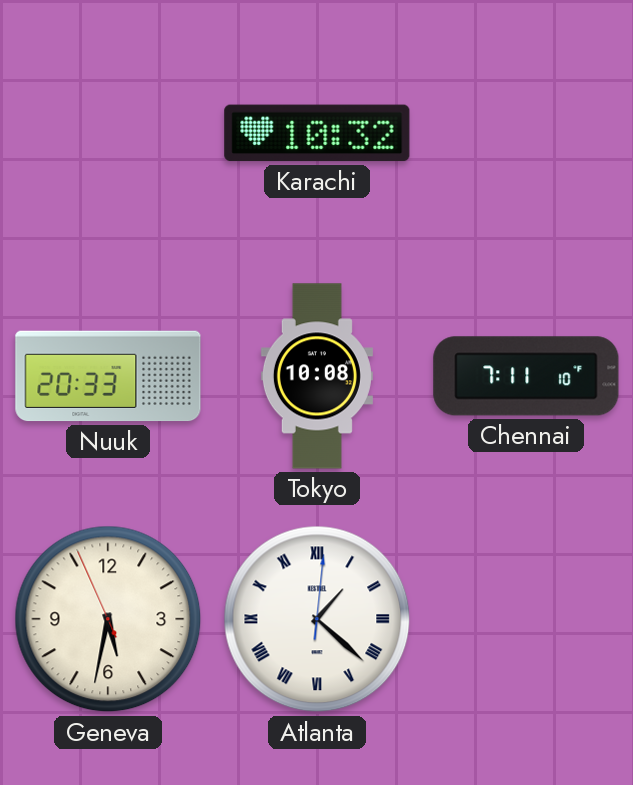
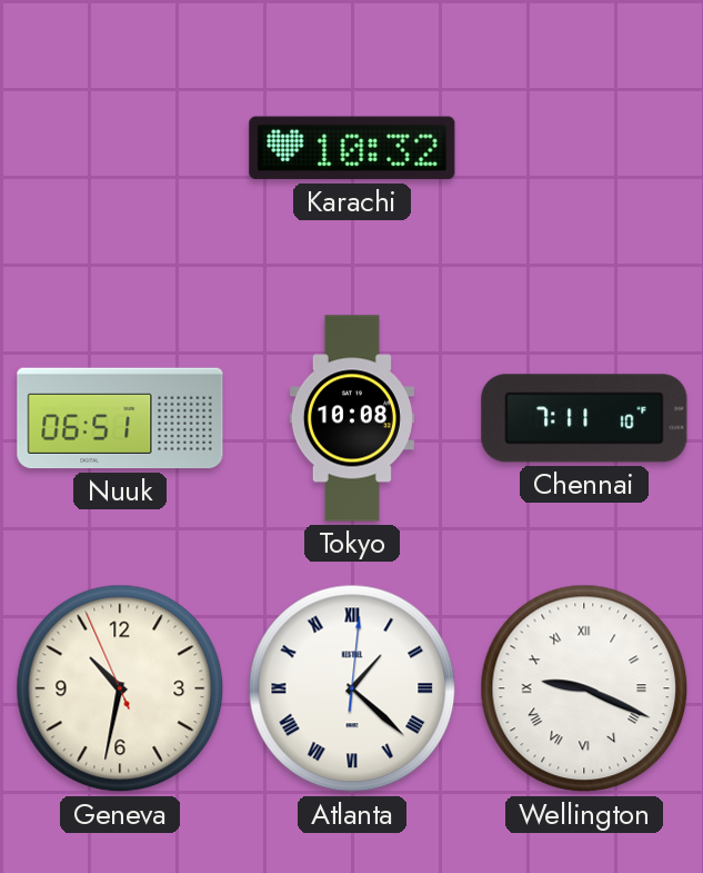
Nuuk: 20:33 -> 06:51
Geneva: 5:31 -> 10:31
Wellington: none -> 9:19
